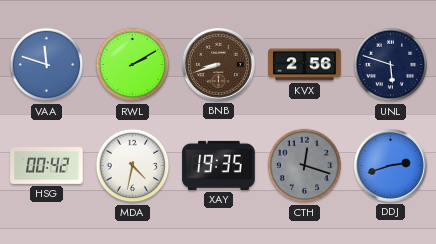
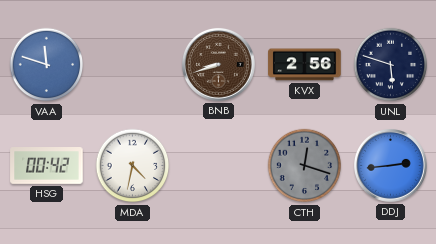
RWL: 2:10 -> none
XAY: 19:35 -> none
DDJ: 2:42 -> 2:44
